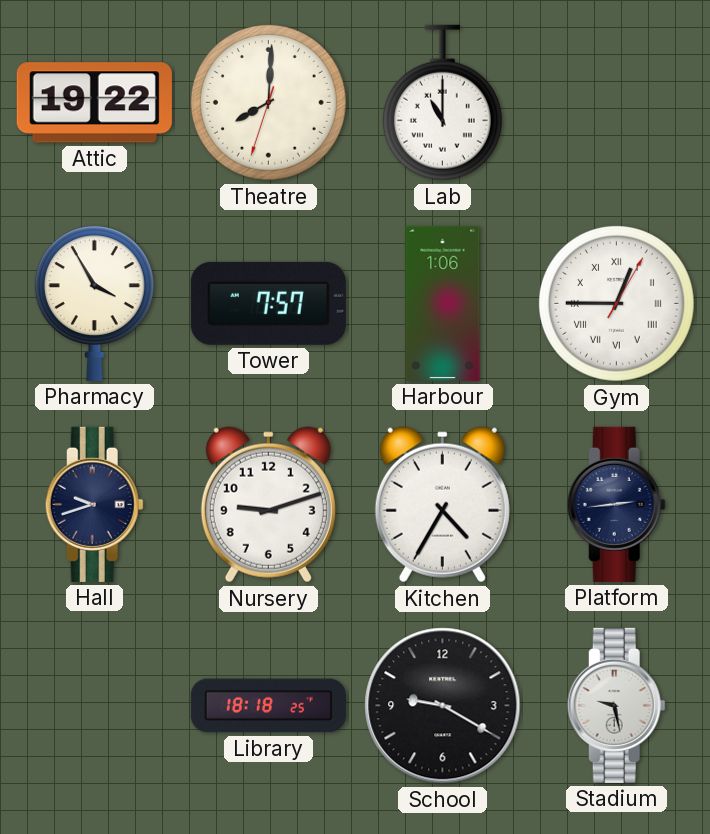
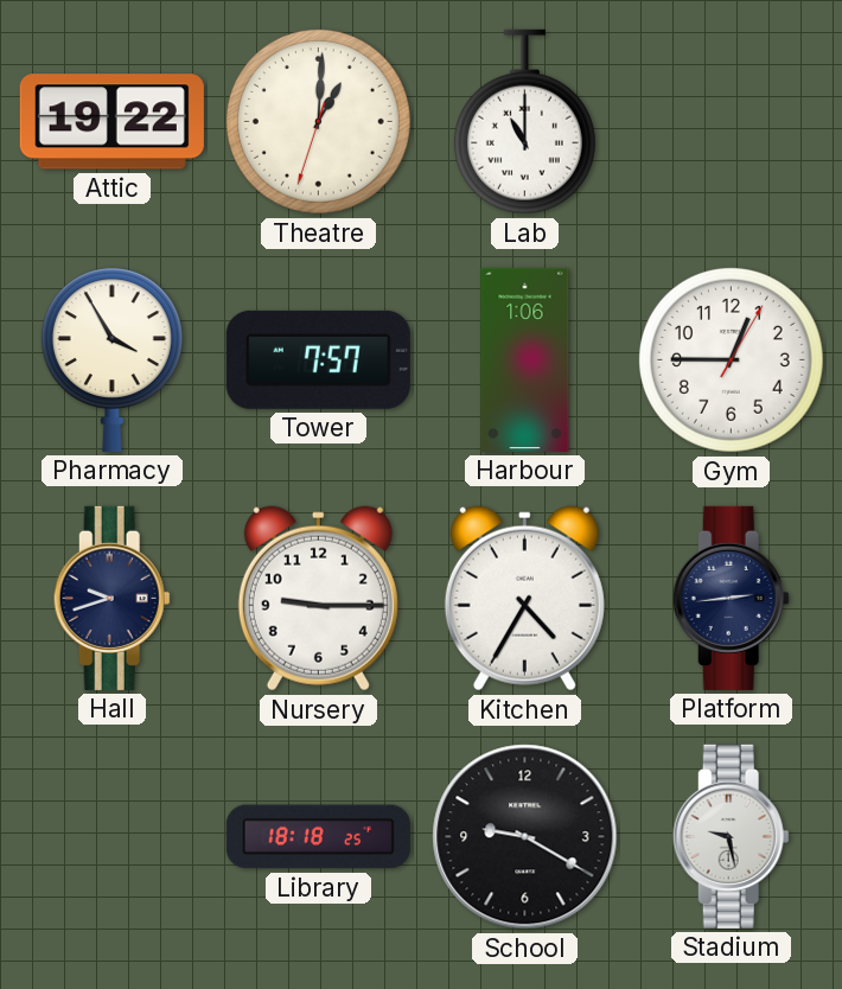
Theatre: 8:00 -> 1:00
Gym numerals: Roman -> Arabic
Nursery: 9:12 -> 9:15
